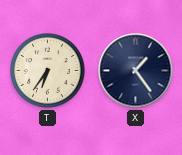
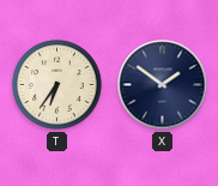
X: 1:24 -> 1:51
